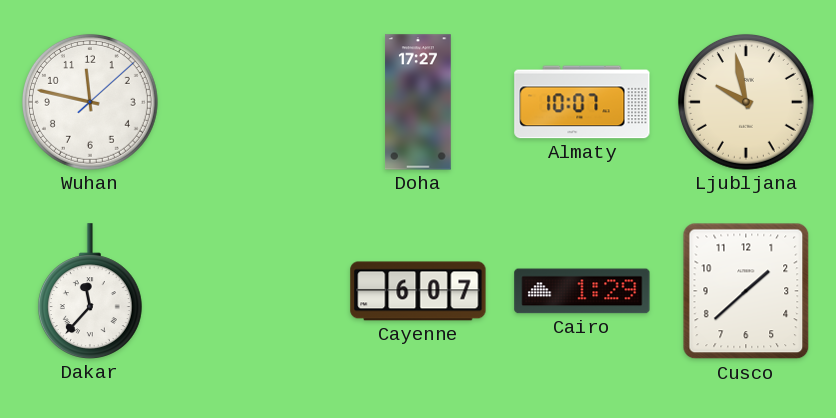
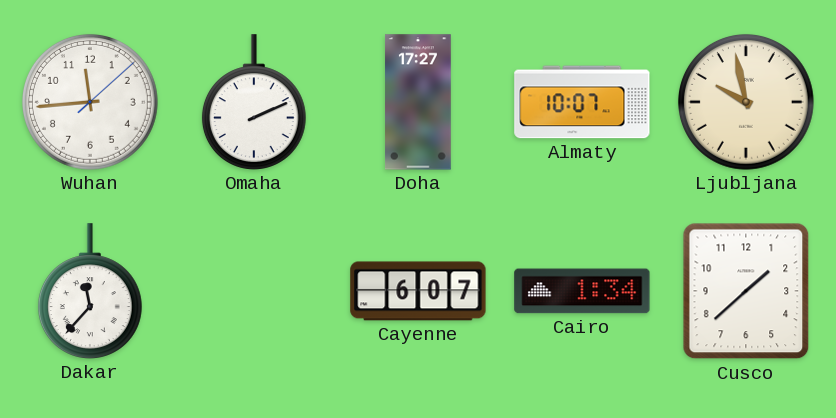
Wuhan: 11:47 -> 11:44
Omaha: none -> 2:11
Cairo: 1:29 -> 1:34
